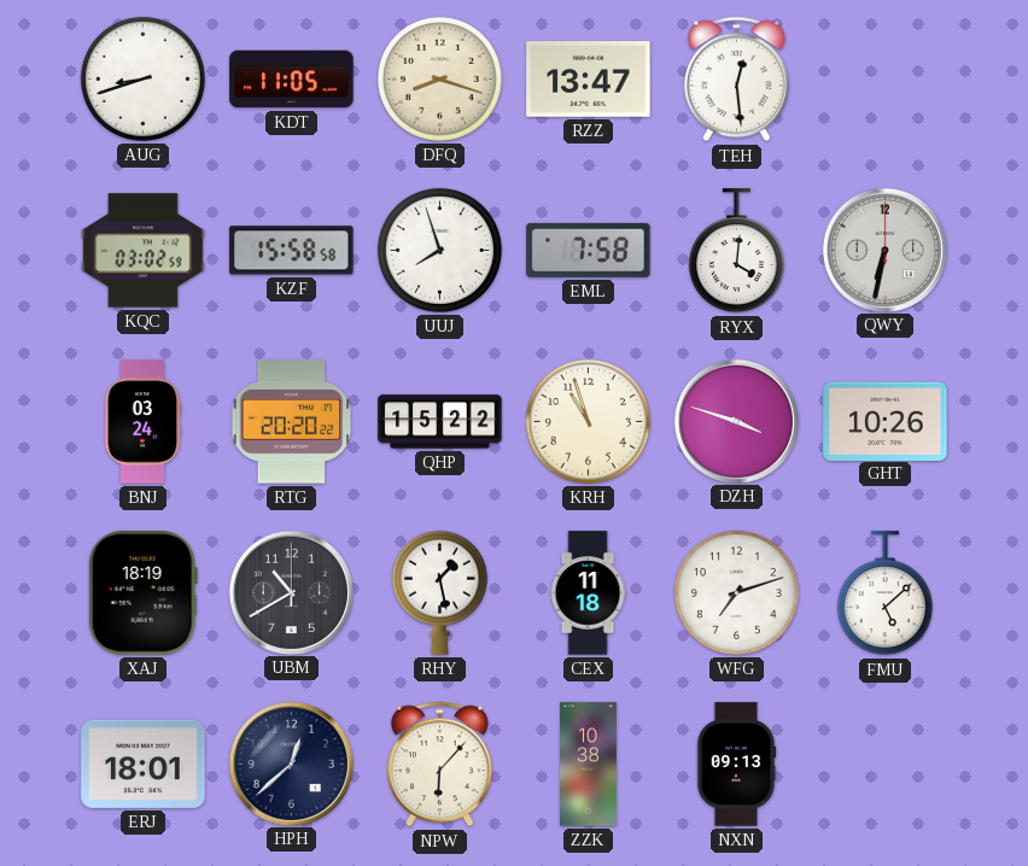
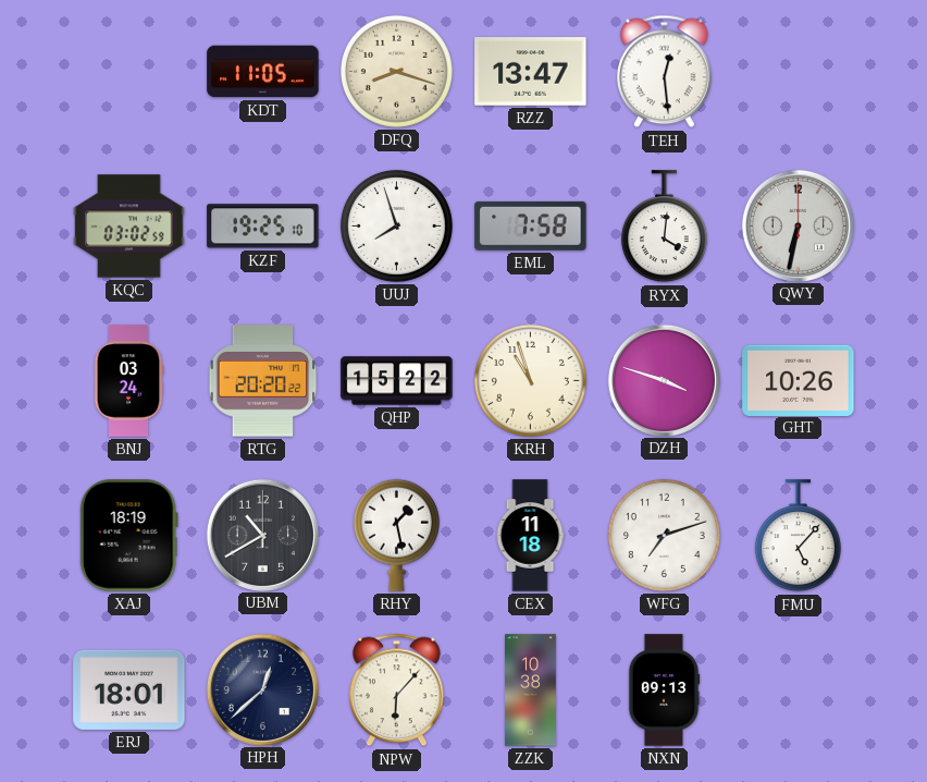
AUG: 8:42 -> none
KZF: 15:58 -> 19:25
FMU: 5:08 -> 5:07
